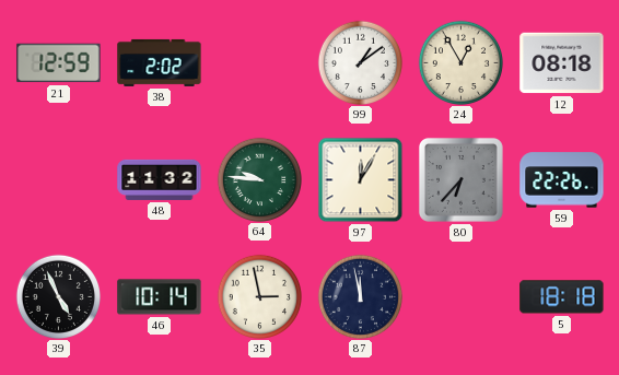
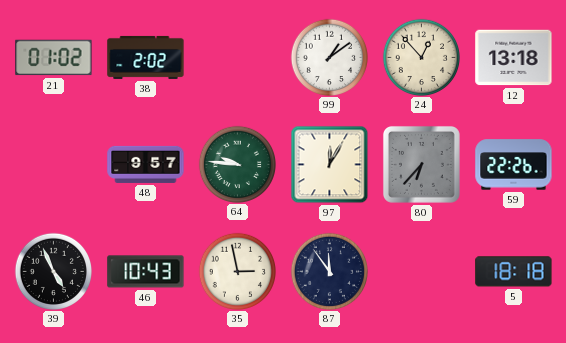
21: 12:59 -> 01:02
24: 12:55 -> 12:53
12: 08:18 -> 13:18
48: 11:32 -> 9:57
46: 10:14 -> 10:43
87: 11:58 -> 11:54
